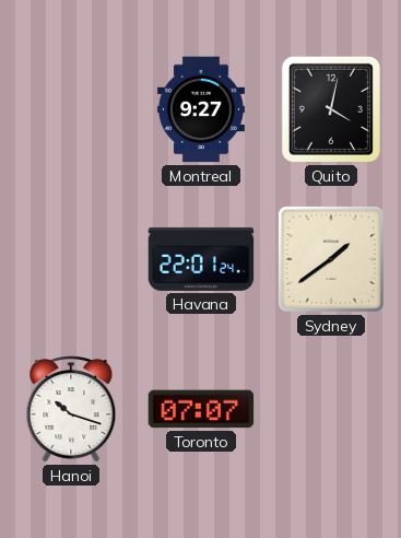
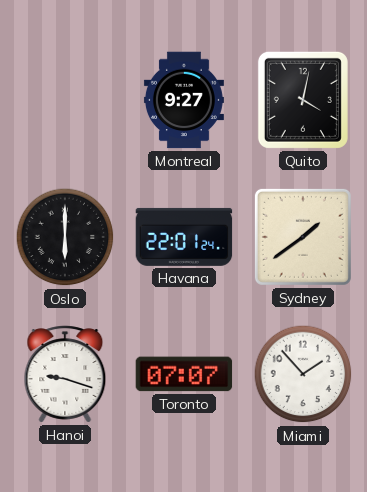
Oslo: none -> 6:00
Hanoi: 10:18 -> 9:18
Miami: none -> 1:53
